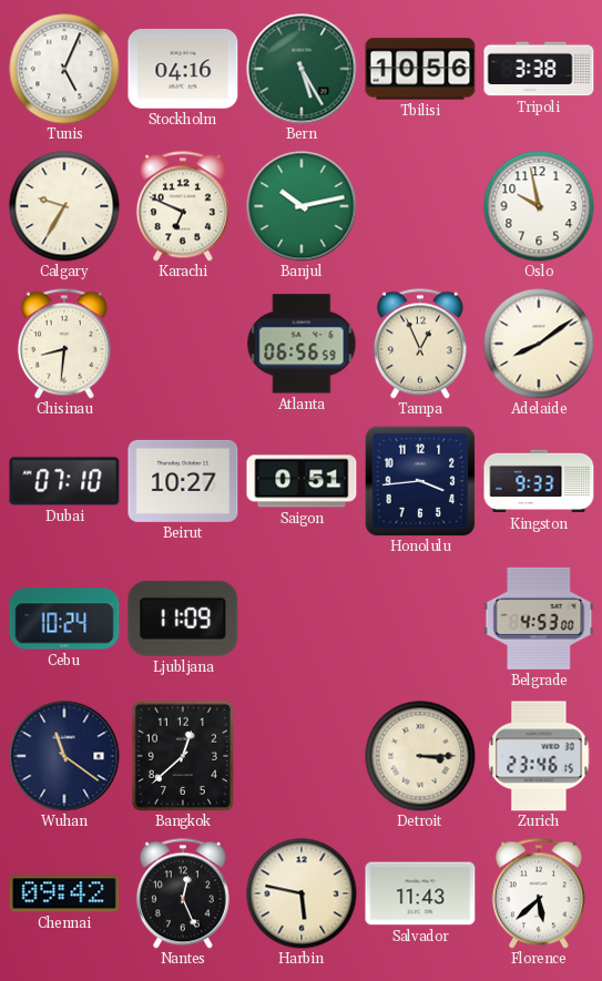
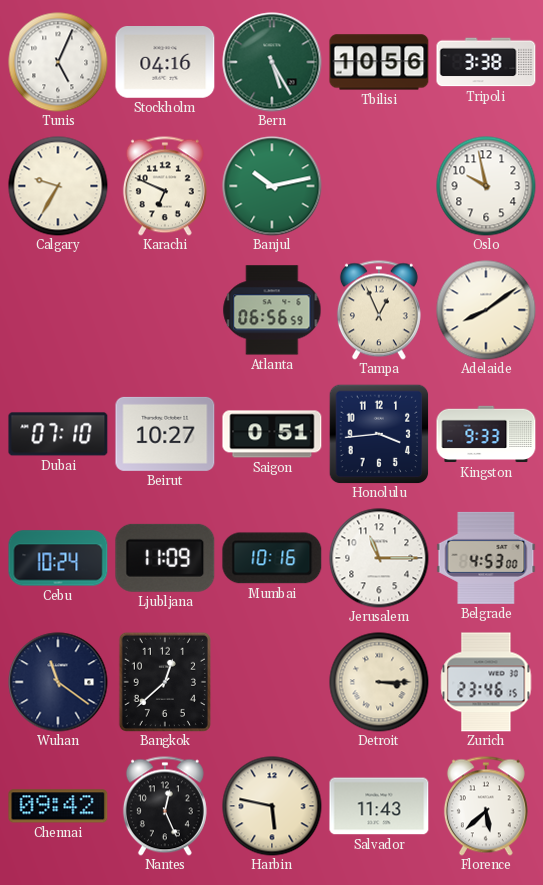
Chisinau: 8:31 -> none
Mumbai: none -> 10:16
Jerusalem: none -> 11:15
